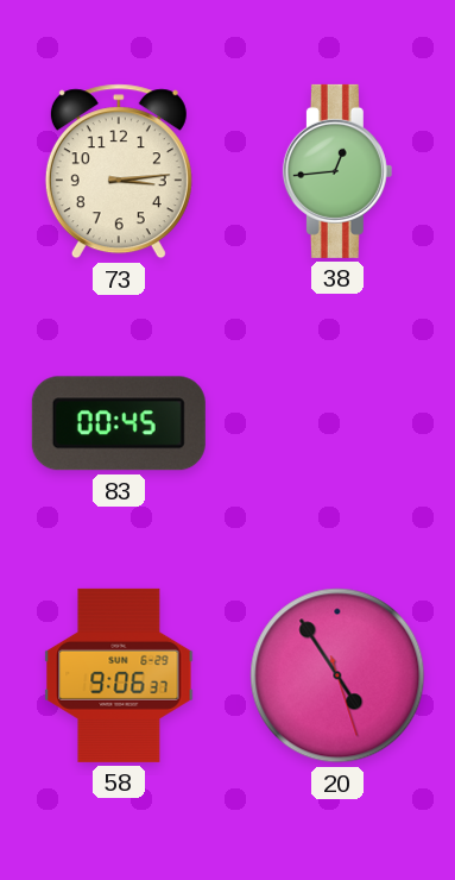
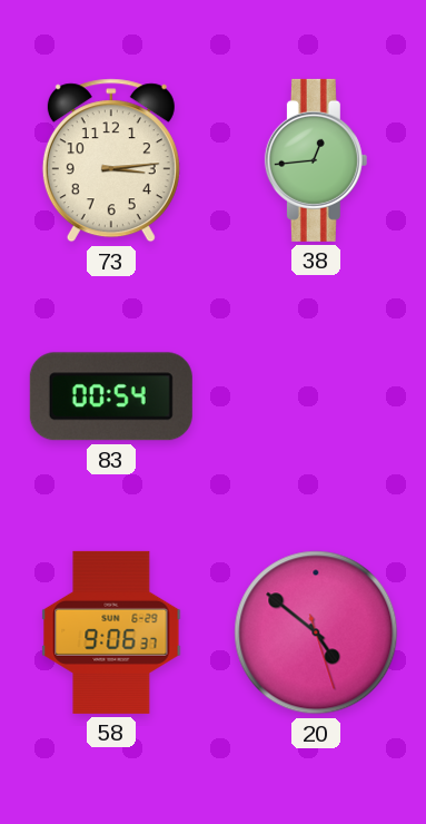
83: 00:45 -> 00:54
20: 4:54 -> 4:51
